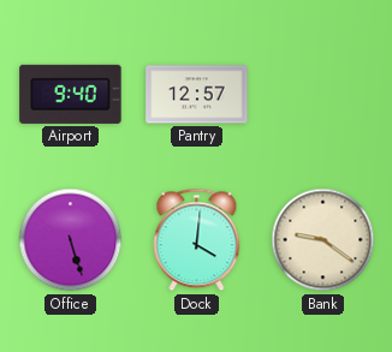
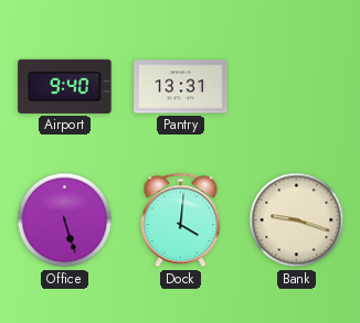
Pantry: 12:57 -> 13:31
Bank: 9:21 -> 9:18
